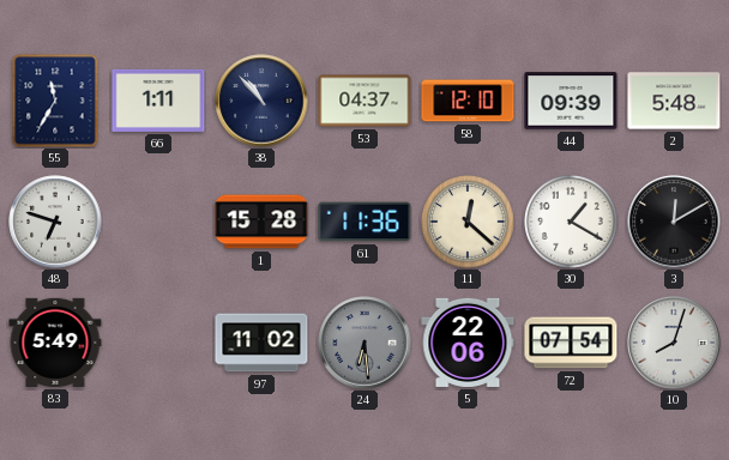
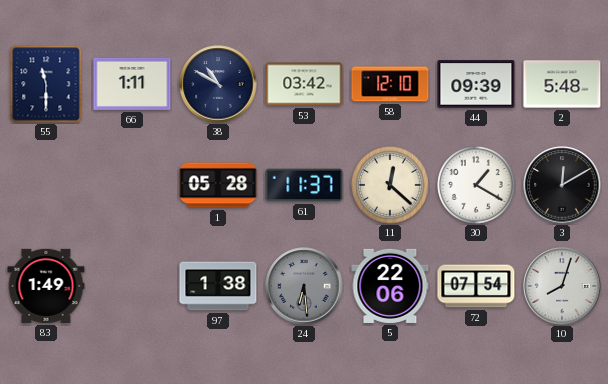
55: 11:35 -> 11:30
38: 10:53 -> 10:50
53: 04:37 -> 03:42
48: 6:48 -> none
1: 15:28 -> 05:28
61: 11:36 -> 11:37
83: 5:49 -> 1:49
97: 11:02 -> 1:38
